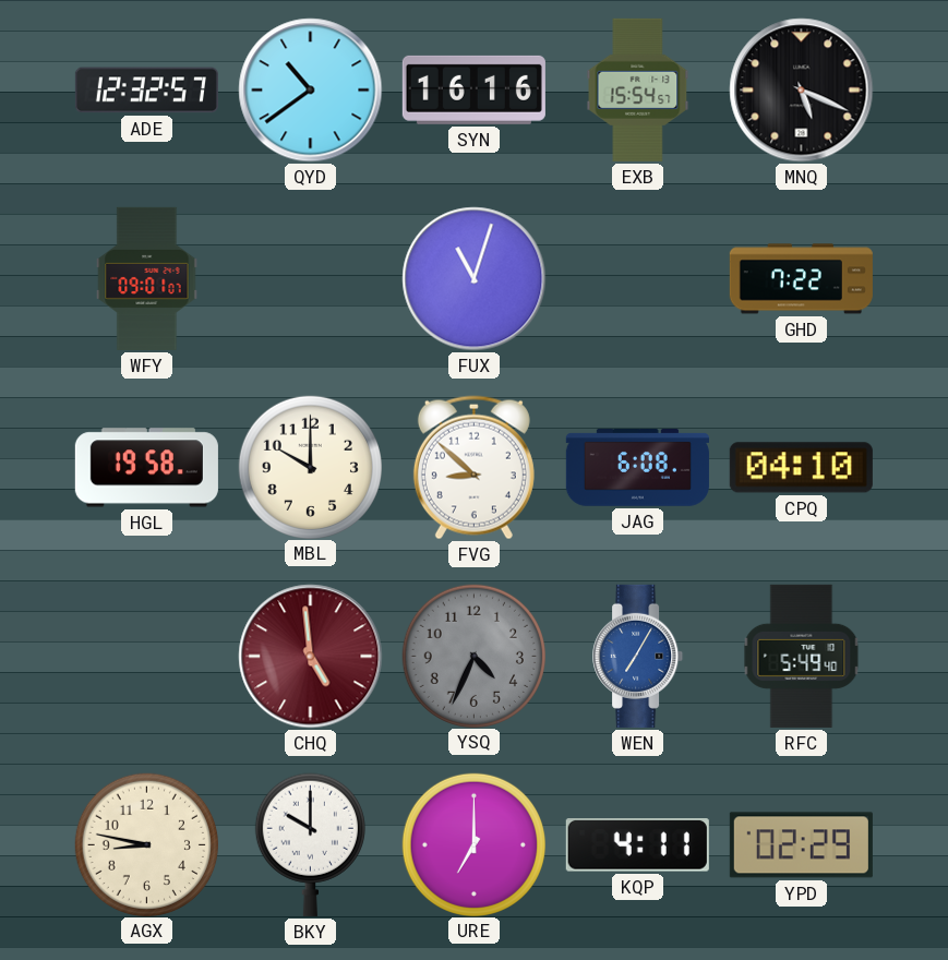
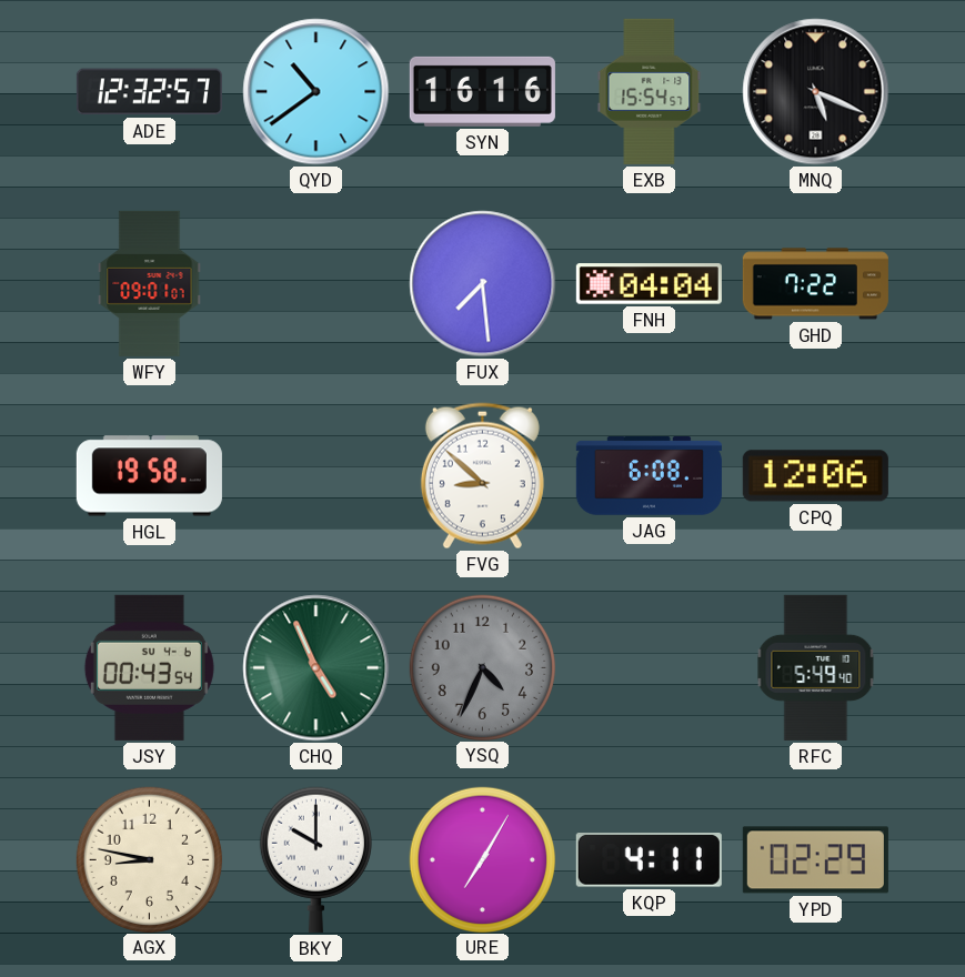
FUX: 11:03 -> 7:29
FNH: none -> 04:04
MBL: 10:00 -> none
CPQ: 04:10 -> 12:06
JSY: none -> 00:43
CHQ: 4:59 -> 4:56
CHQ dial: burgundy -> green
WEN: 7:05 -> none
URE: 7:00 -> 7:05
